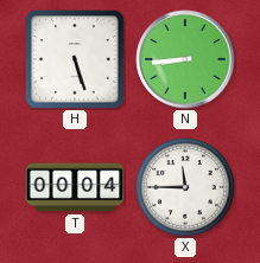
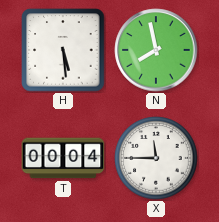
H: 5:27 -> 5:29
N: 8:44 -> 7:58
